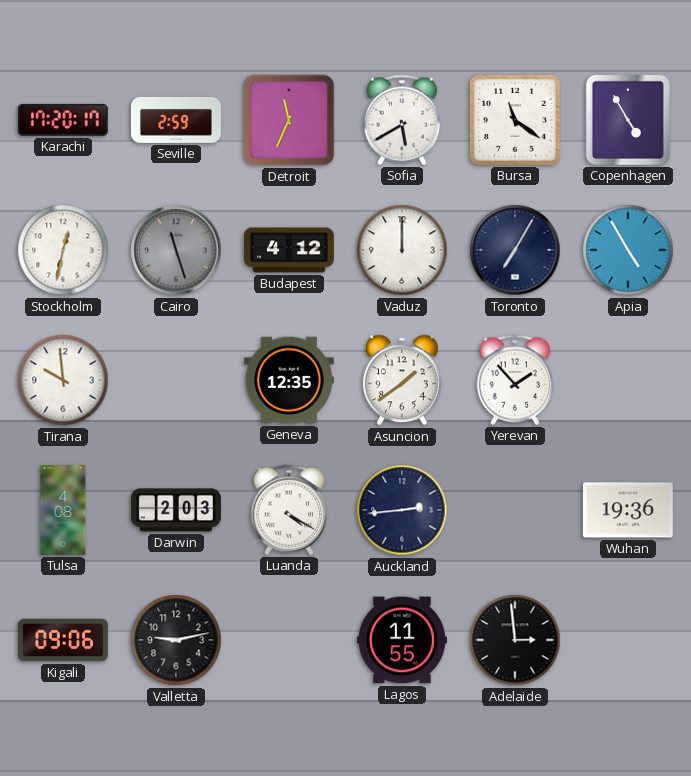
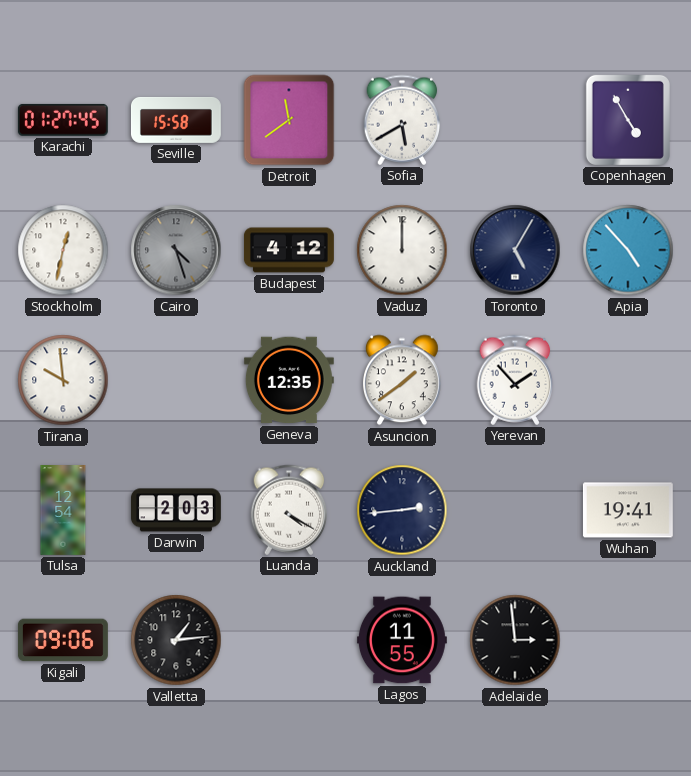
Karachi: 17:20 -> 01:27
Seville: 2:59 -> 15:58
Detroit: 11:34 -> 11:39
Bursa: 11:21 -> none
Cairo: 11:27 -> 4:27
Toronto: 7:05 -> 5:05
Apia: 4:55 -> 4:53
Tulsa: 4:08 -> 12:54
Wuhan: 19:36 -> 19:41
Valletta: 9:13 -> 1:14
